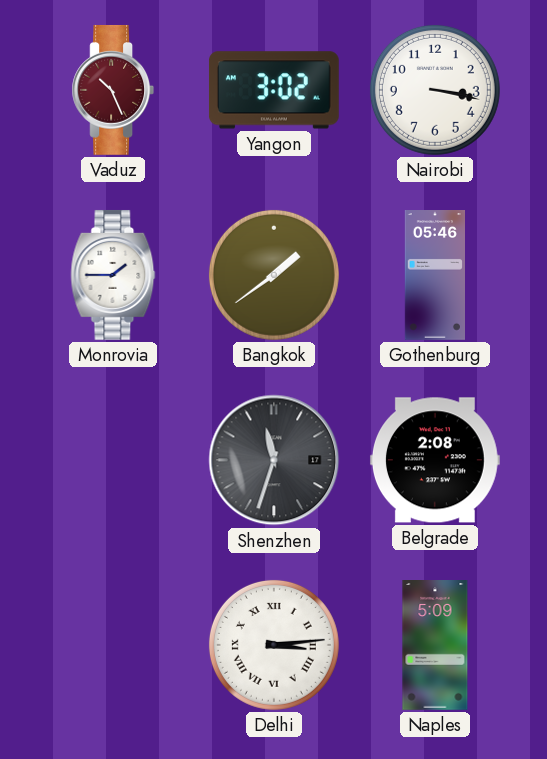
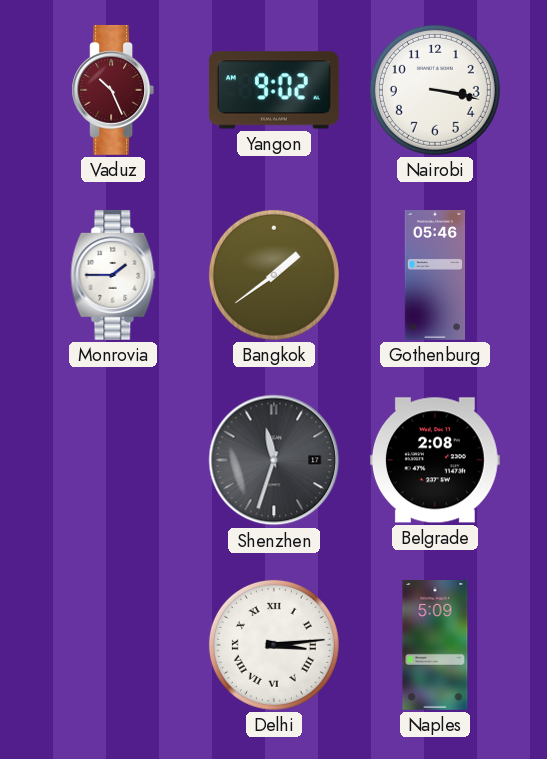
Yangon: 3:02 -> 9:02
